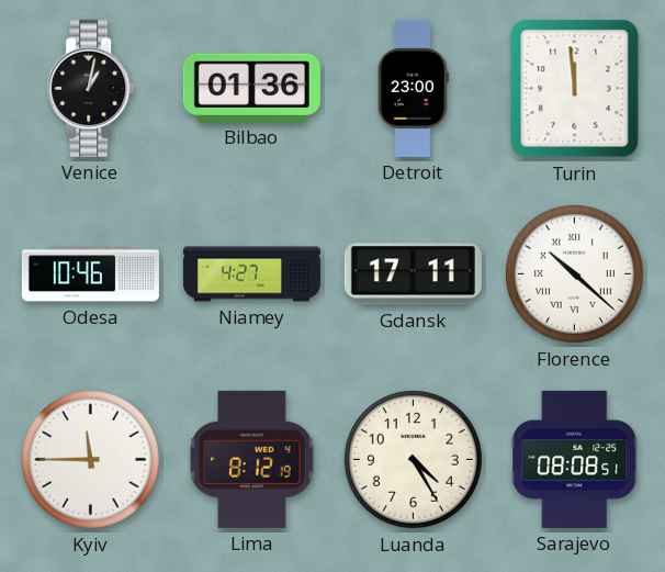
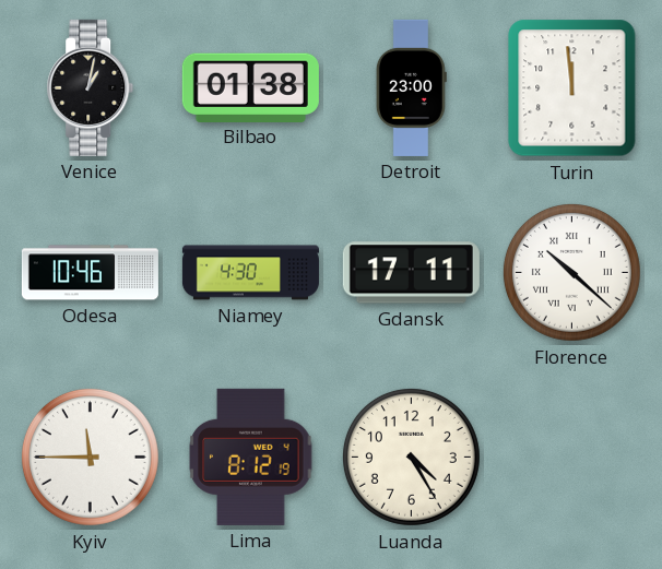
Bilbao: 01:36 -> 01:38
Niamey: 4:27 -> 4:30
Sarajevo: 08:08 -> none
